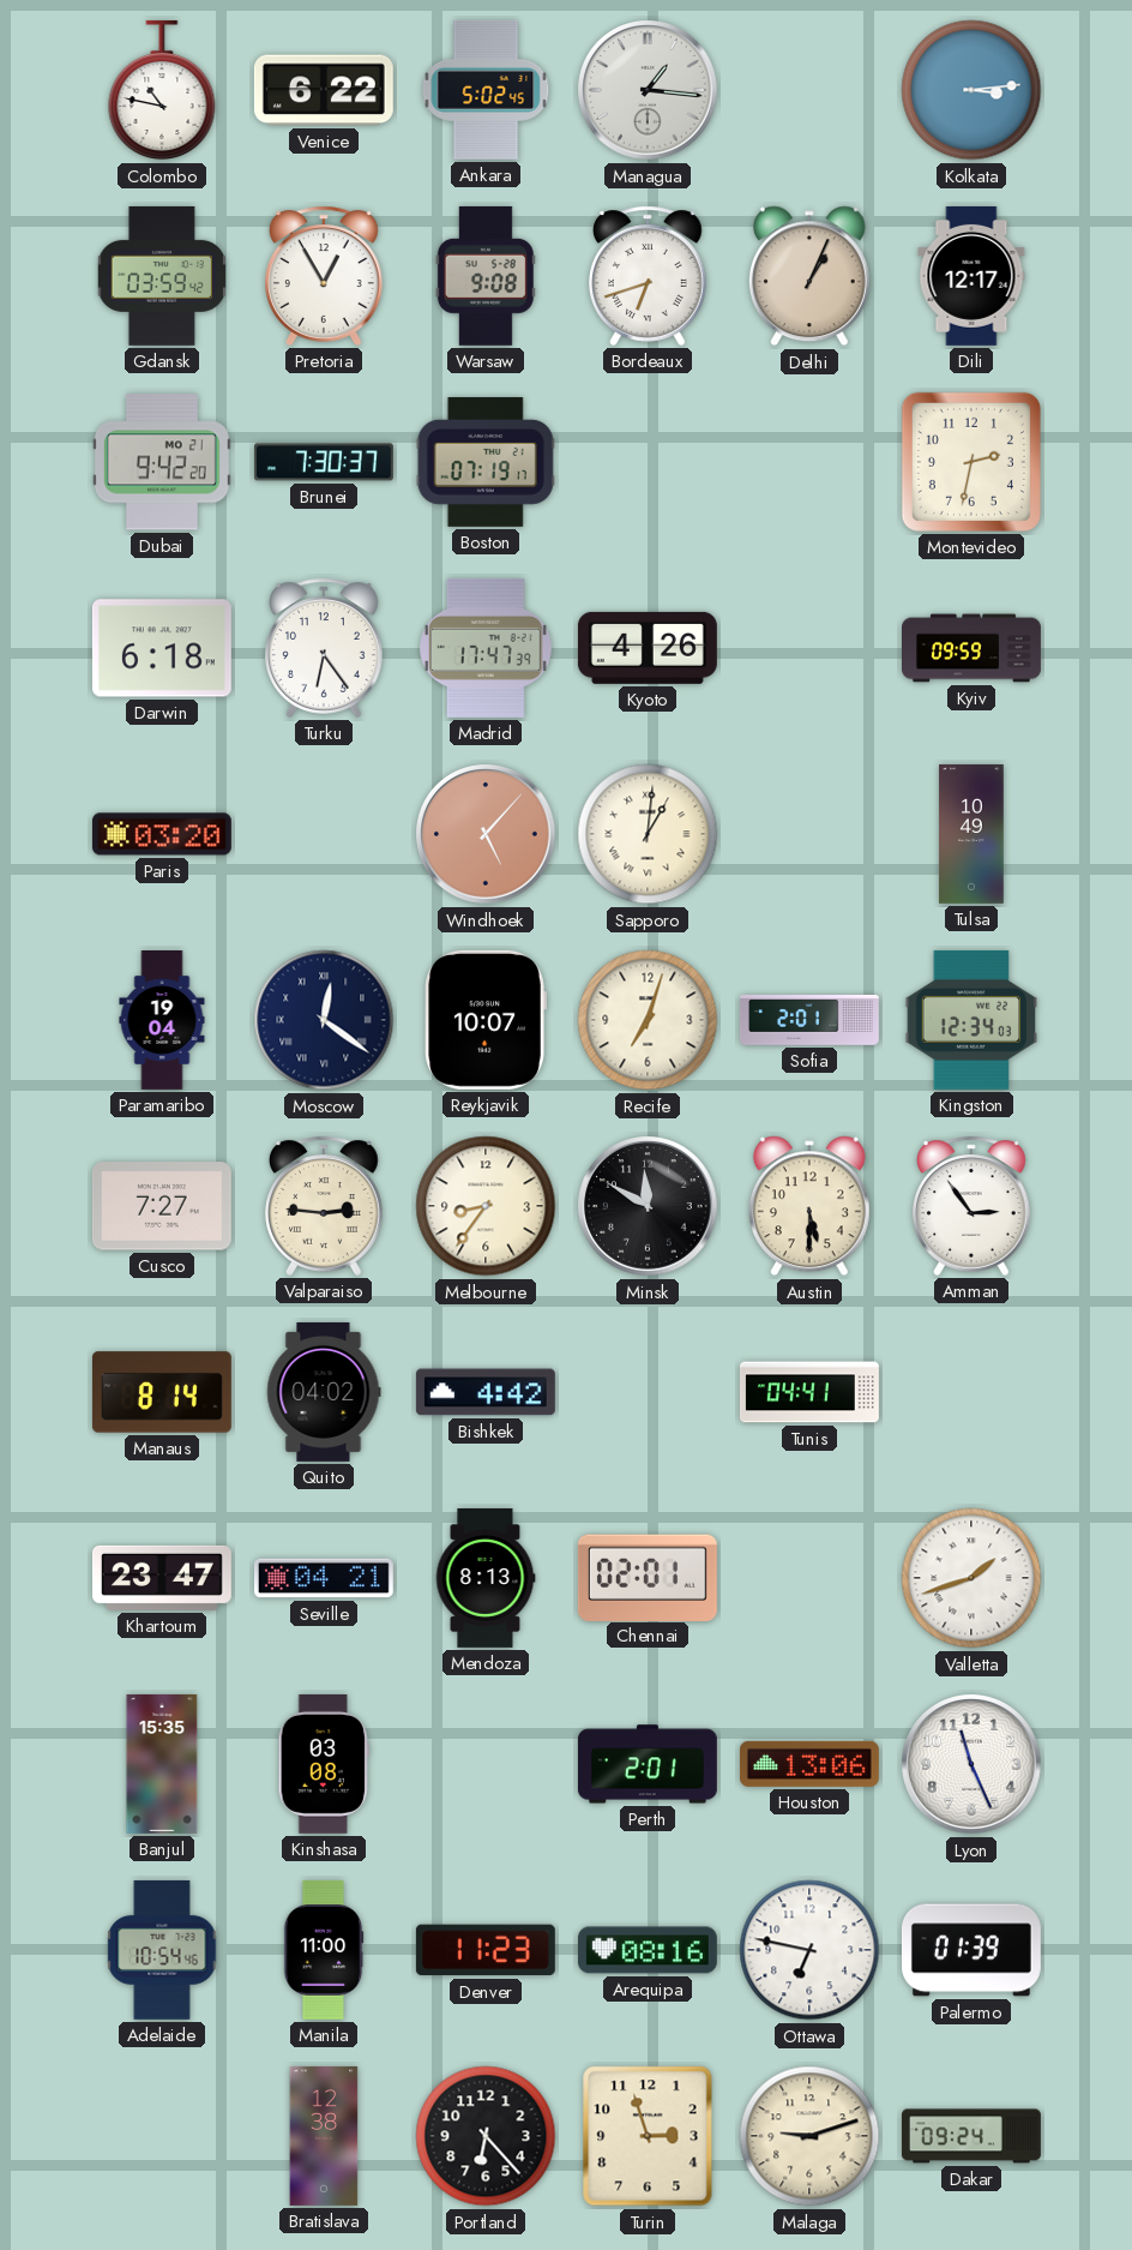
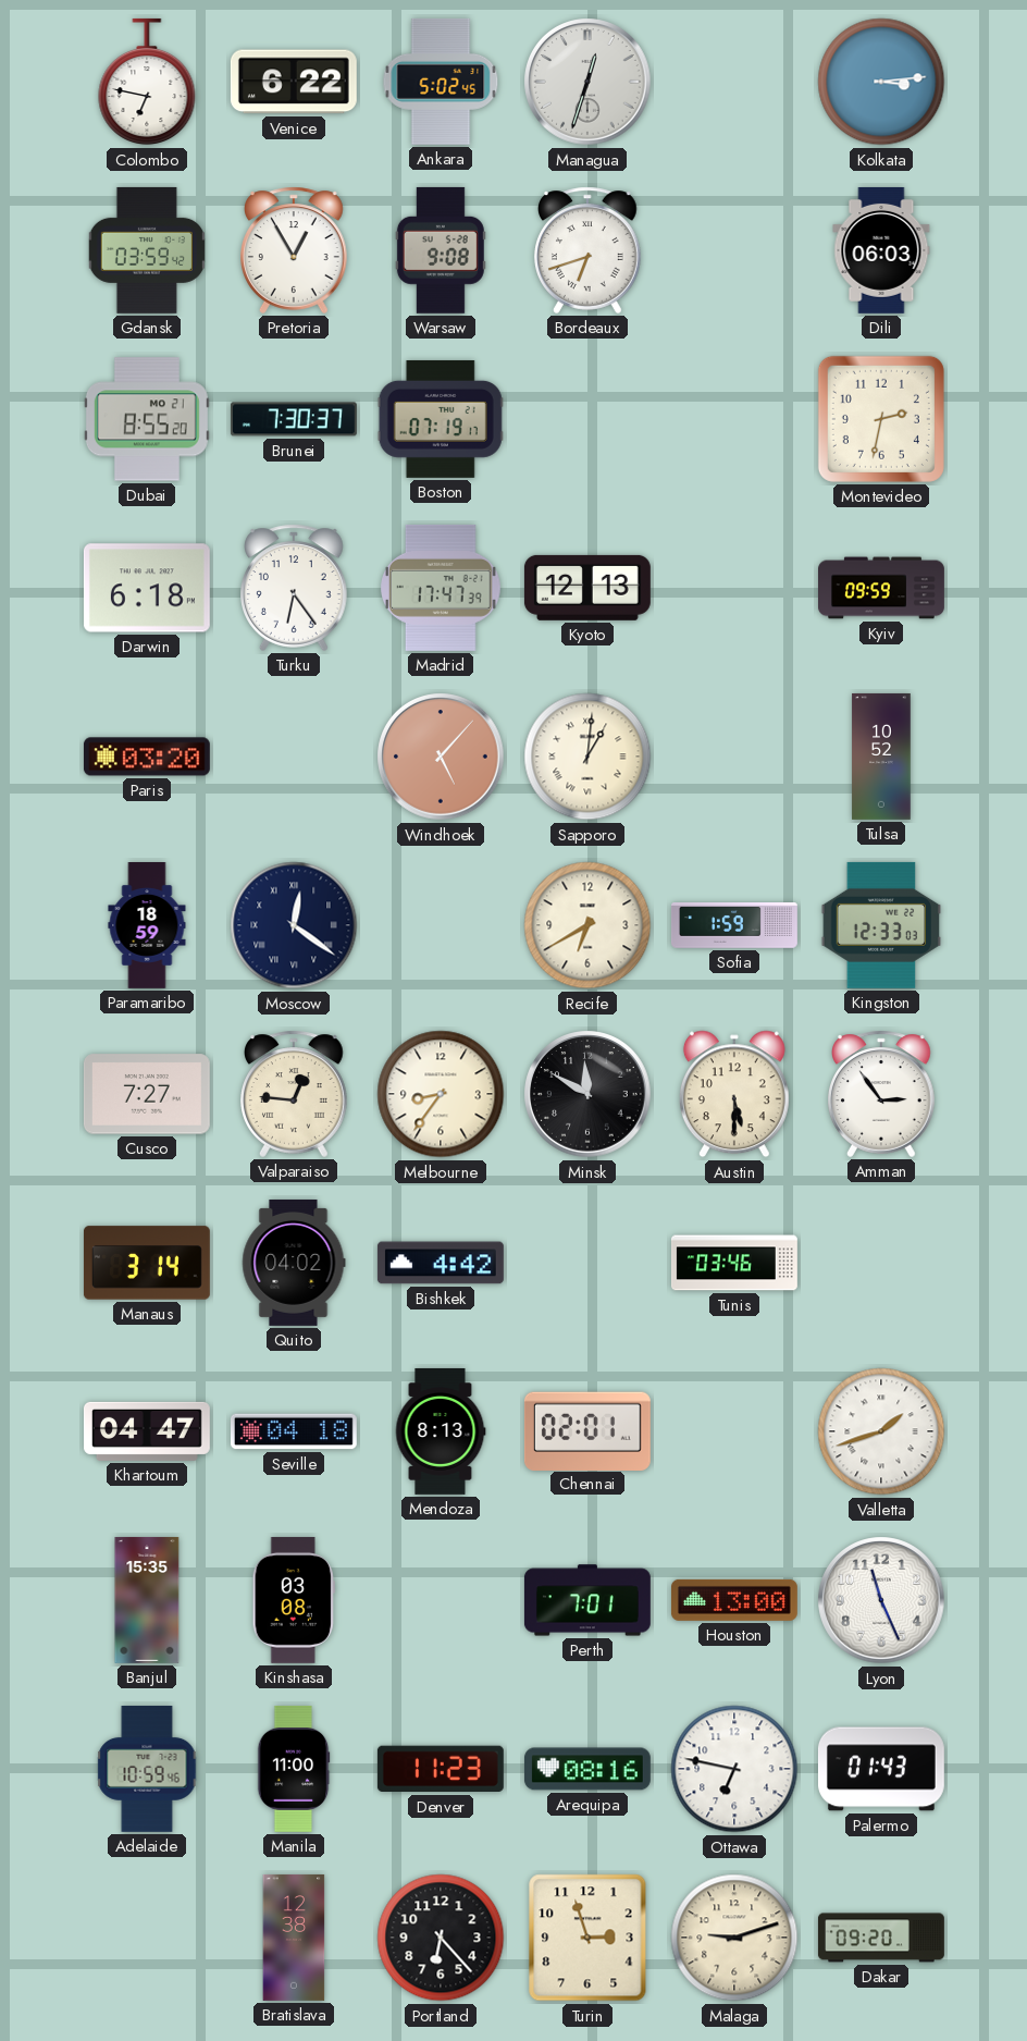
Colombo: 10:47 -> 6:47
Managua: 1:16 -> 12:33
Delhi: 1:04 -> none
Dili: 12:17 -> 06:03
Dubai: 9:42 -> 8:55
Kyoto: 4:26 -> 12:13
Tulsa: 10:49 -> 10:52
Paramaribo: 19:04 -> 18:59
Reykjavik: 10:07 -> none
Recife: 7:03 -> 6:40
Sofia: 2:01 -> 1:59
Kingston: 12:34 -> 12:33
Valparaiso: 2:46 -> 12:46
Manaus: 8:14 -> 3:14
Tunis: 04:41 -> 03:46
Khartoum: 23:47 -> 04:47
Seville: 04:21 -> 04:18
Perth: 2:01 -> 7:01
Houston: 13:06 -> 13:00
Adelaide: 10:54 -> 10:59
Palermo: 01:39 -> 01:43
Dakar: 09:24 -> 09:20
